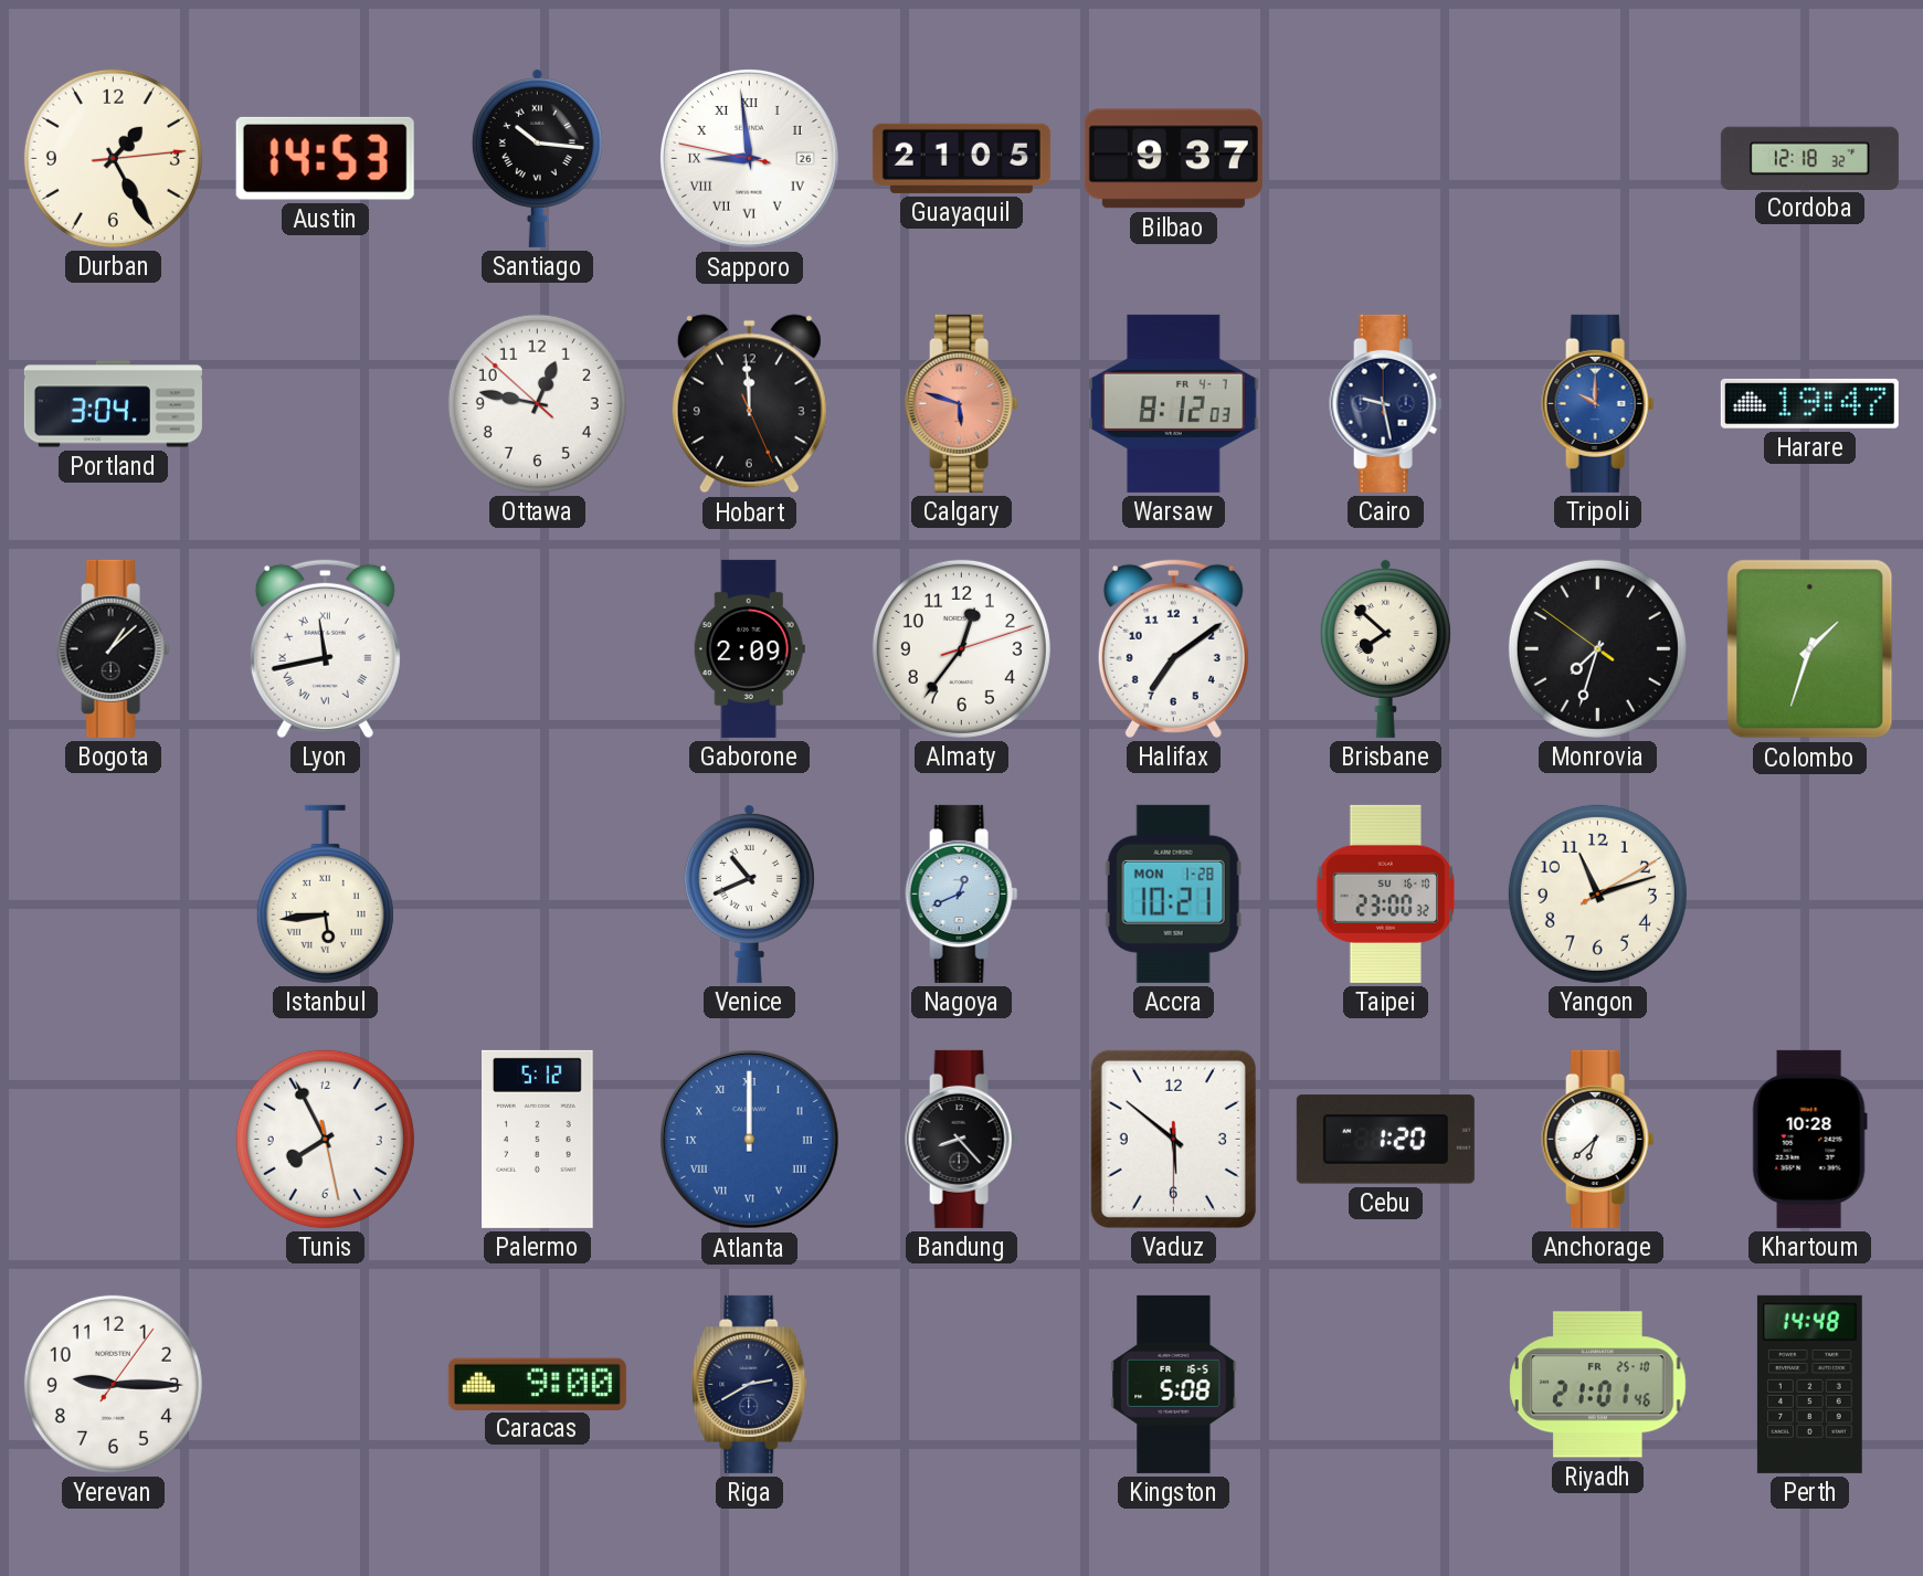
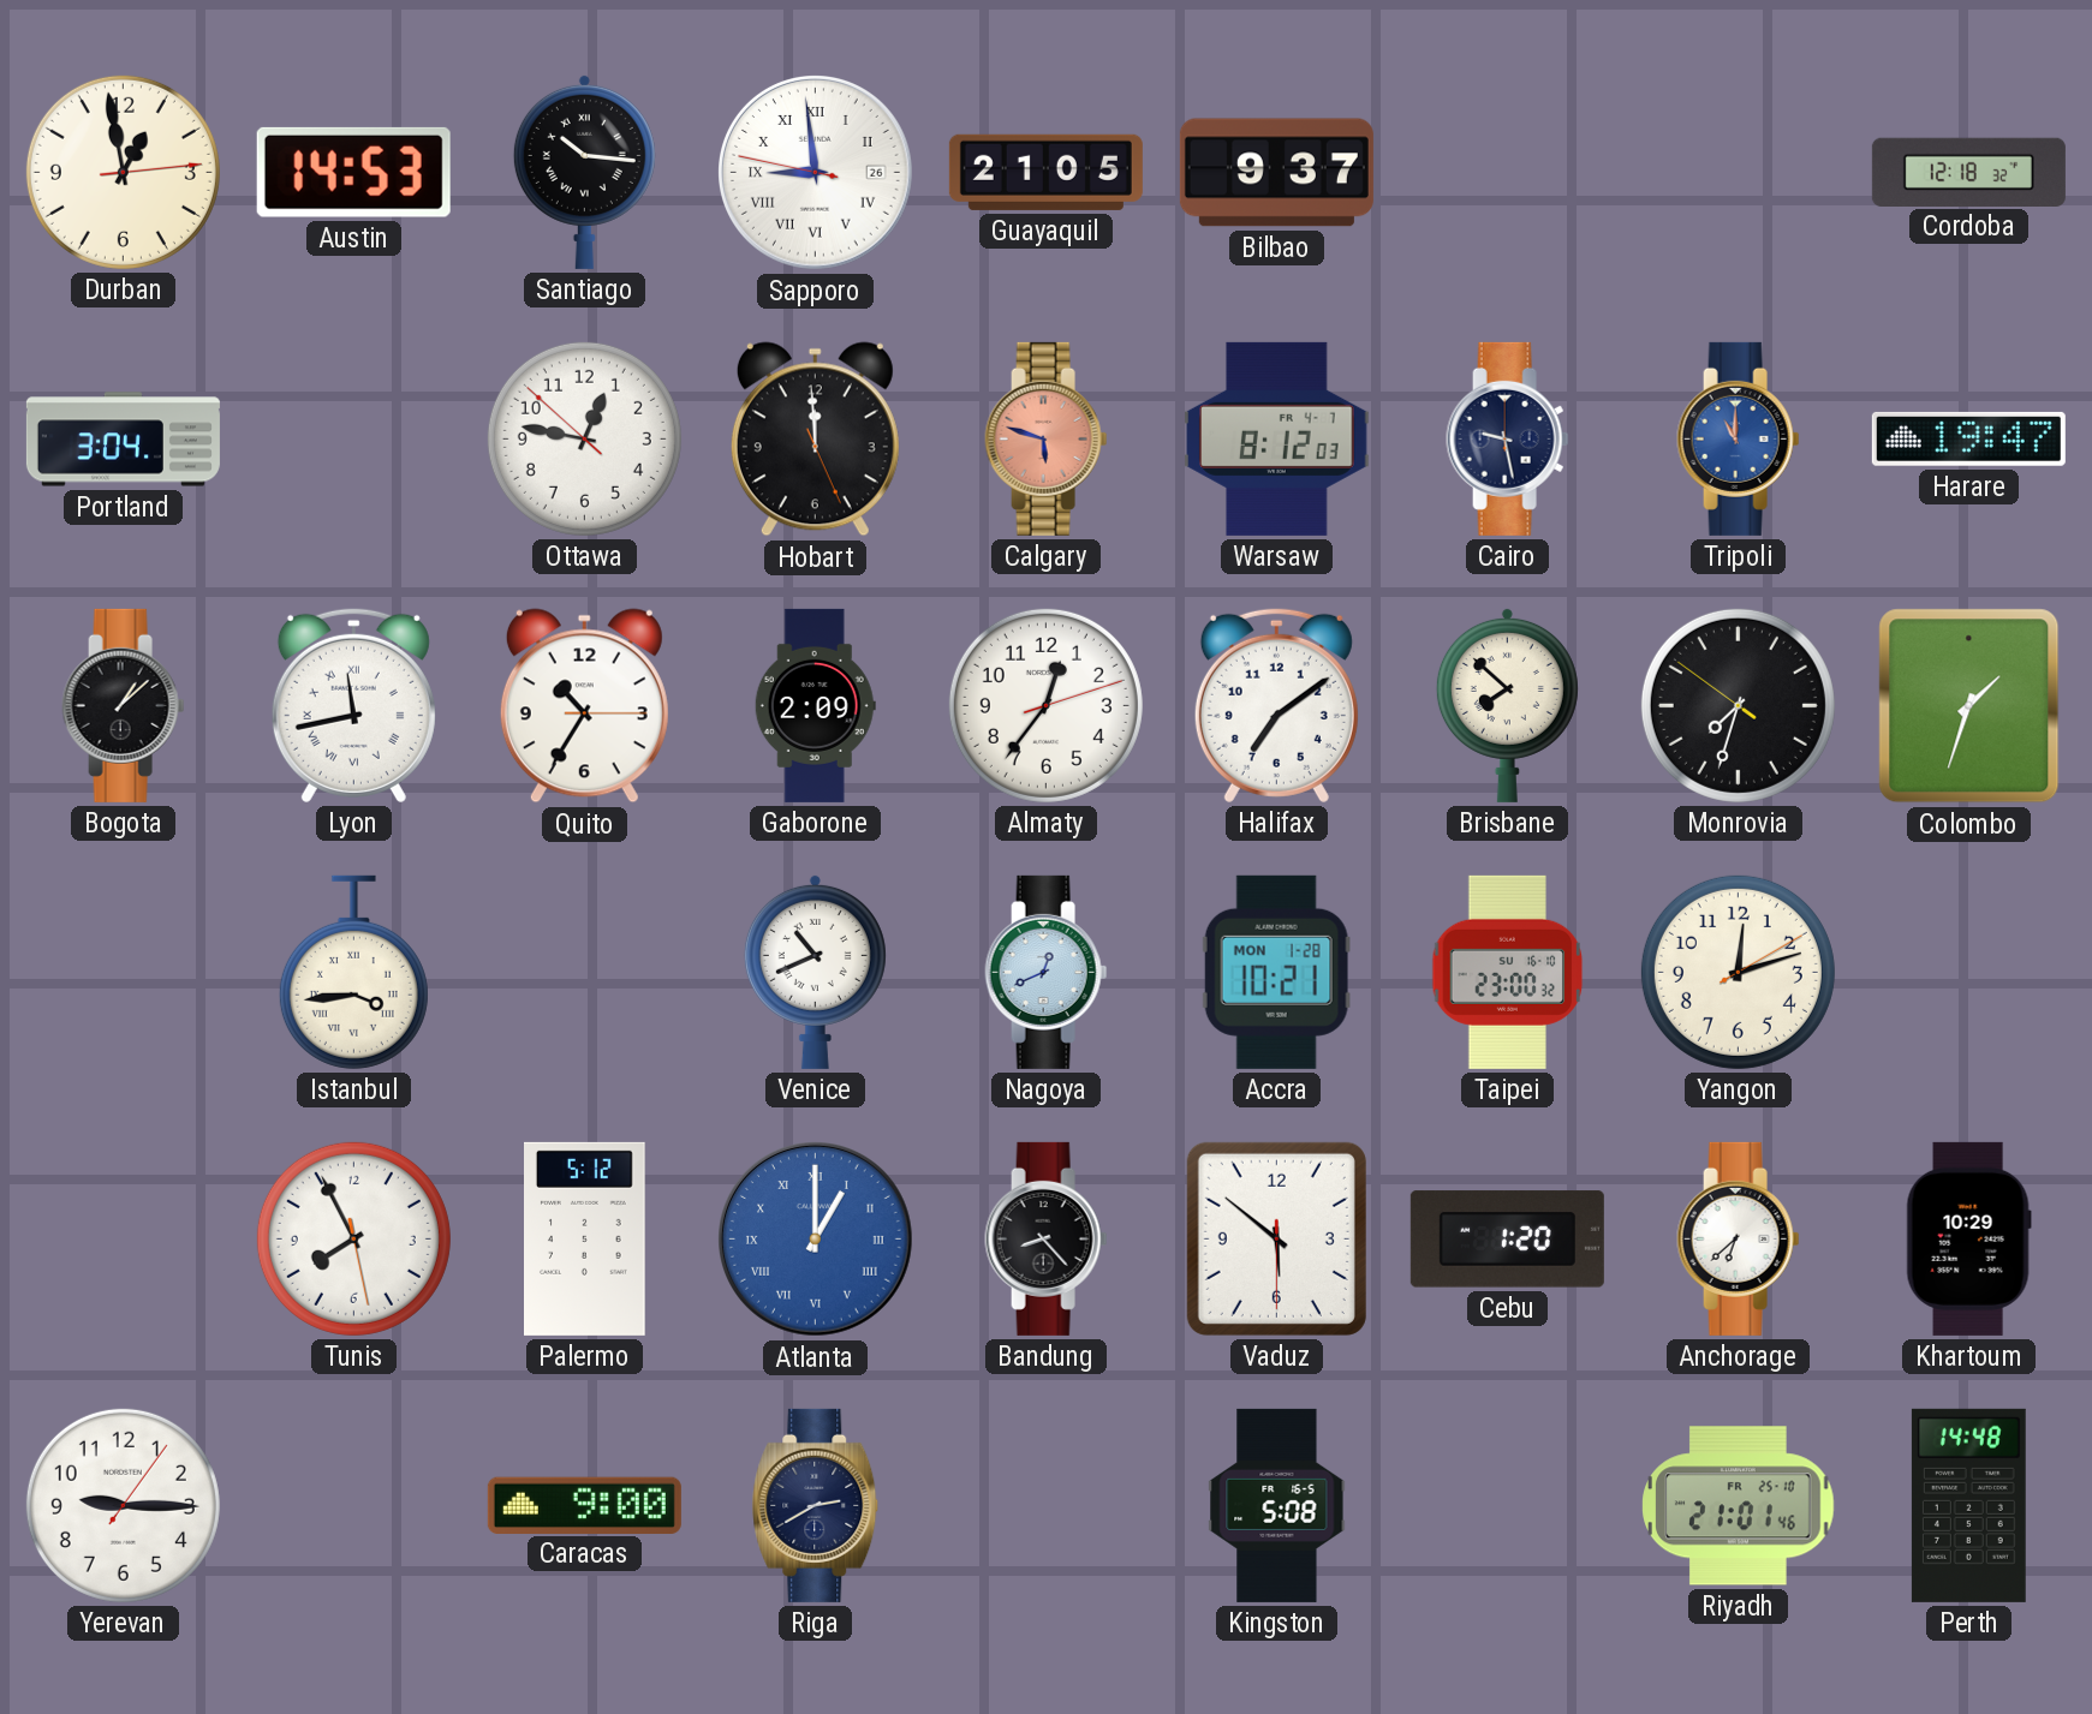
Durban: 1:25 -> 12:58
Tripoli: 10:00 -> 11:00
Quito: none -> 10:35
Istanbul: 5:44 -> 3:44
Yangon: 11:12 -> 12:12
Atlanta: 12:00 -> 1:00
Khartoum: 10:28 -> 10:29
